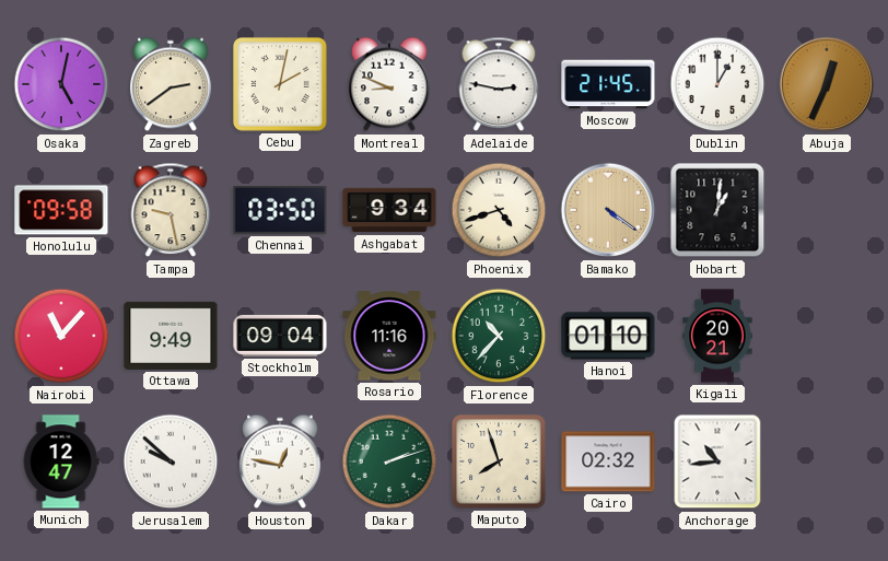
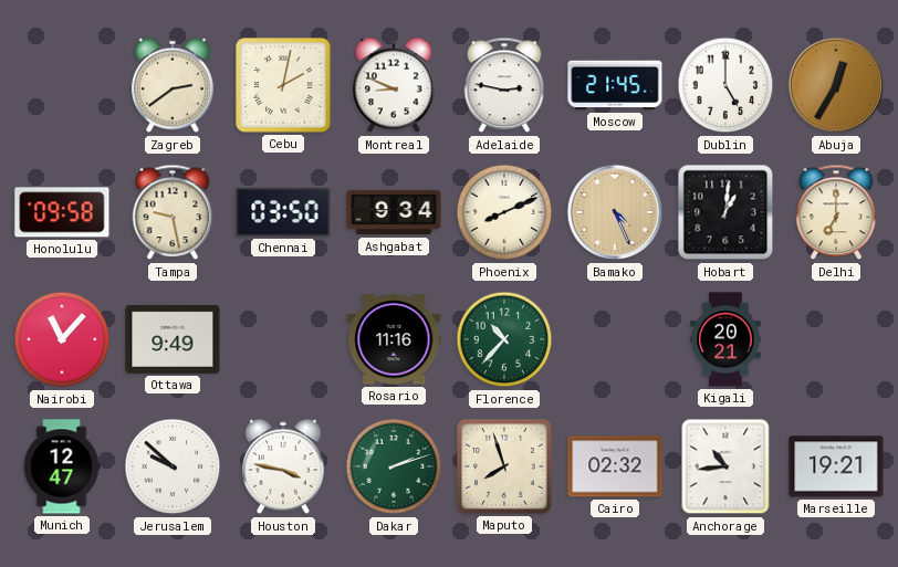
Osaka: 5:02 -> none
Dublin: 1:00 -> 5:00
Abuja: 12:34 -> 12:35
Phoenix: 4:42 -> 8:11
Bamako: 4:21 -> 4:26
Delhi: none -> 7:00
Stockholm: 09:04 -> none
Hanoi: 01:10 -> none
Houston: 12:47 -> 3:47
Marseille: none -> 19:21
